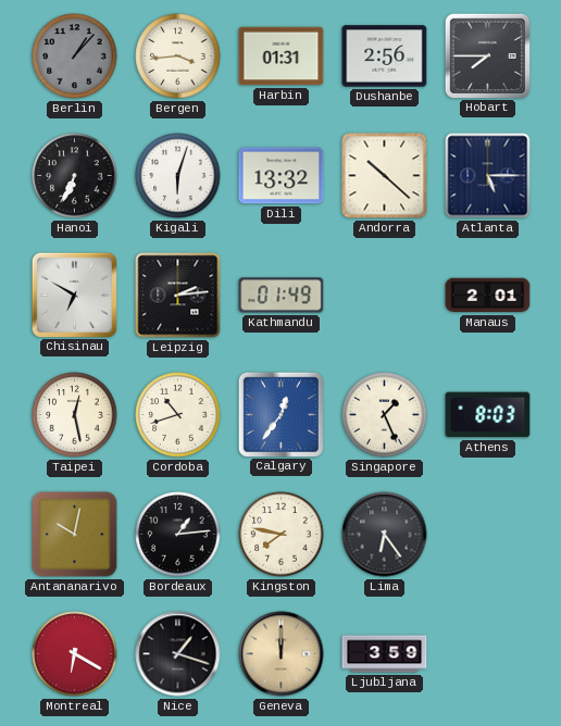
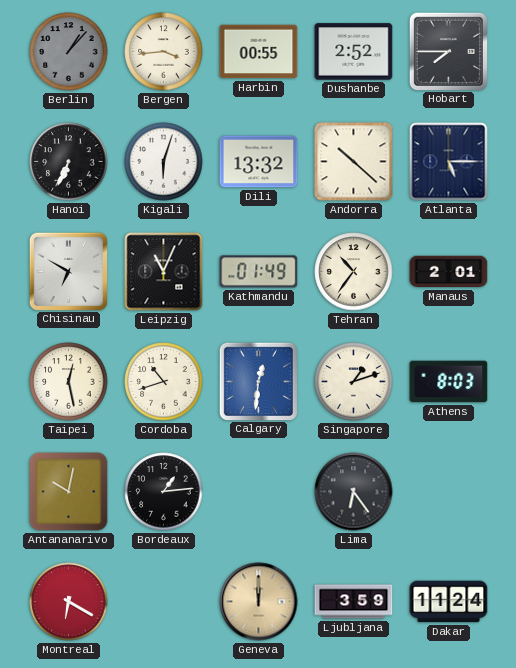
Harbin: 01:31 -> 00:55
Dushanbe: 2:56 -> 2:52
Leipzig: 2:14 -> 11:04
Tehran: none -> 10:36
Calgary: 12:36 -> 12:31
Singapore: 1:26 -> 1:12
Kingston: 7:47 -> none
Nice: 1:18 -> none
Dakar: none -> 11:24
